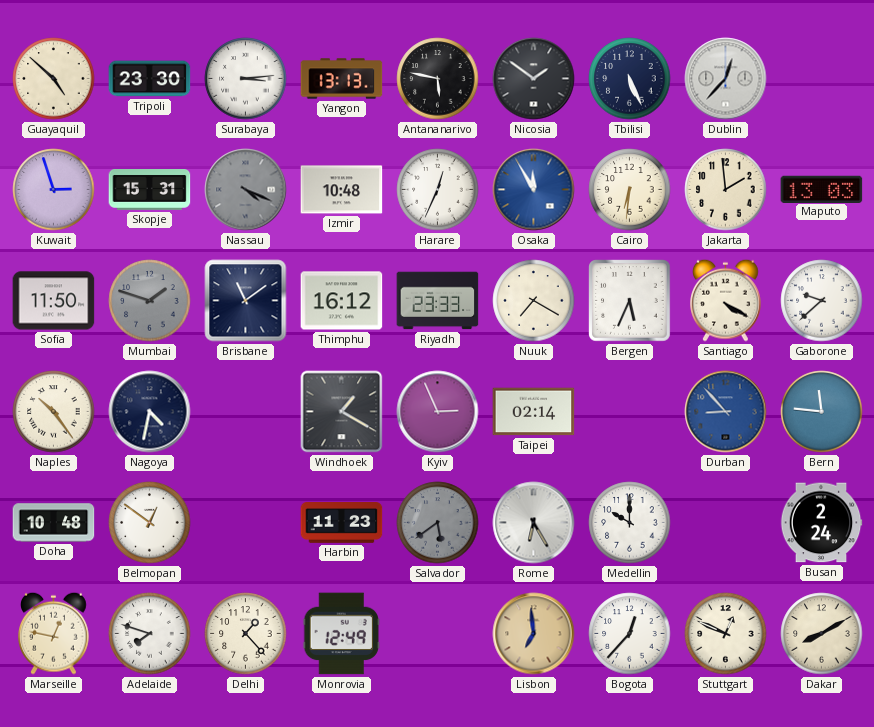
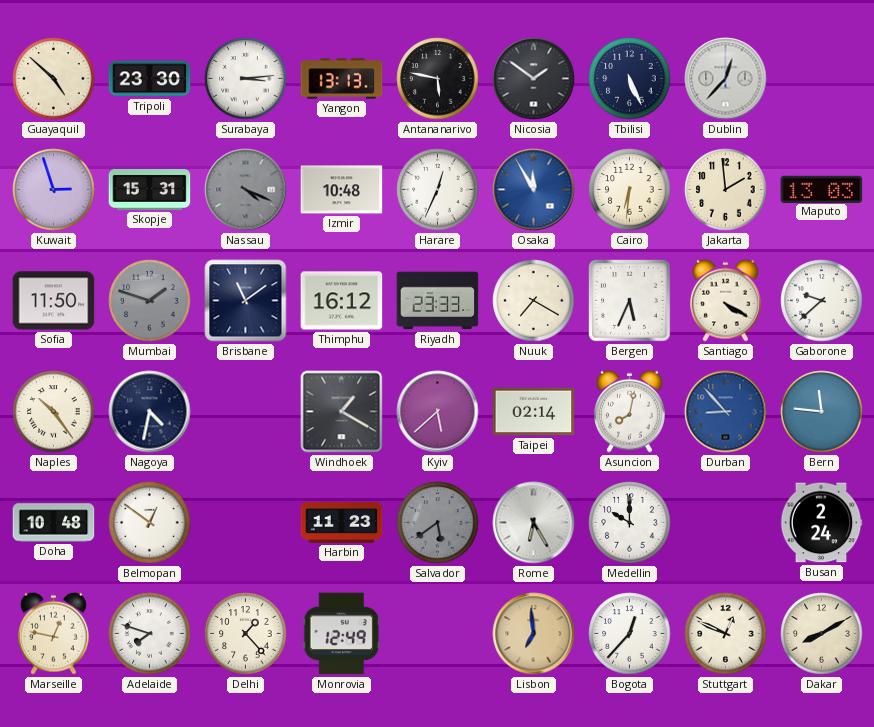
Kyiv: 2:56 -> 5:38
Asuncion: none -> 8:02
